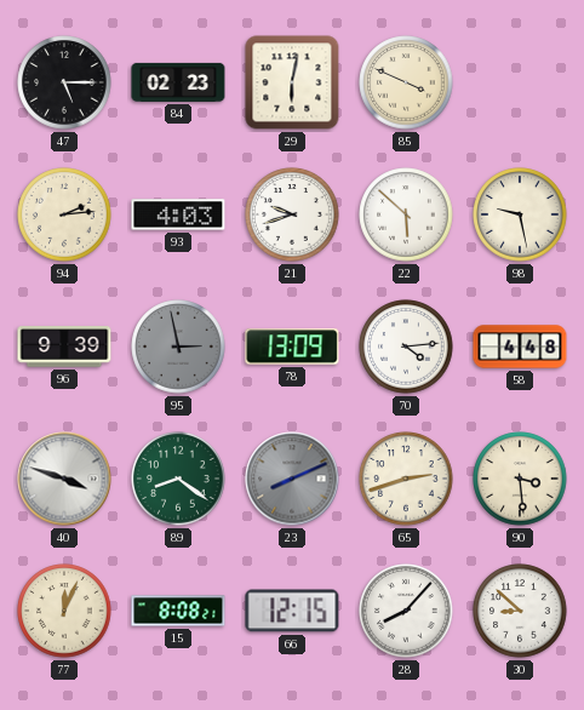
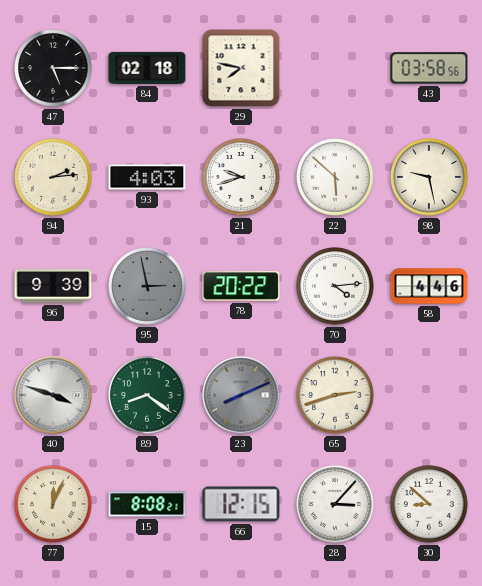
84: 02:23 -> 02:18
29: 6:02 -> 7:47
85: 3:49 -> none
43: none -> 03:58
78: 13:09 -> 20:22
58: 4:48 -> 4:46
90: 3:29 -> none
28: 8:07 -> 3:07
